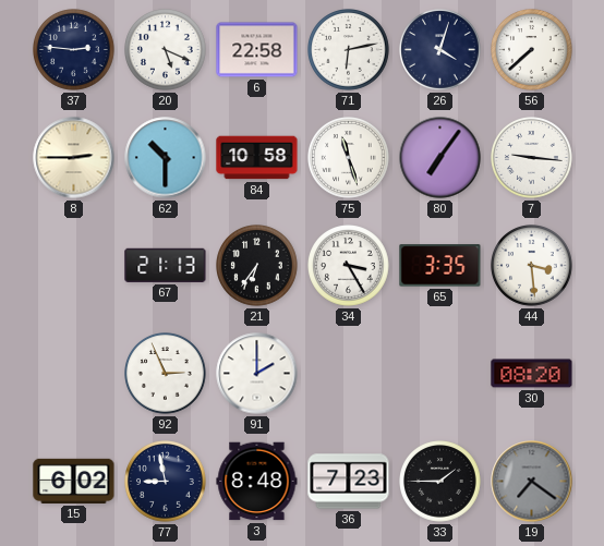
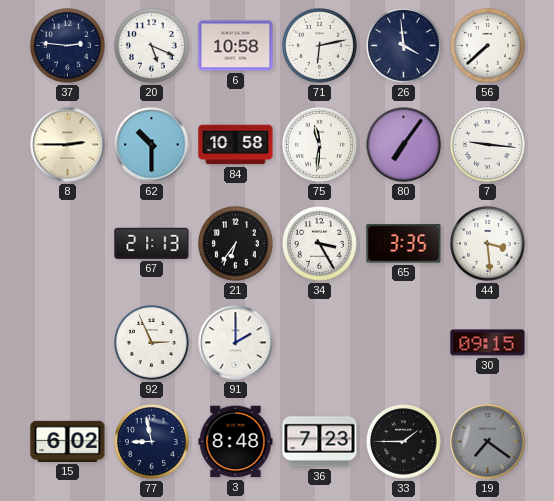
6: 22:58 -> 10:58
26: 4:03 -> 3:59
75: 11:27 -> 11:31
30: 08:20 -> 09:15
